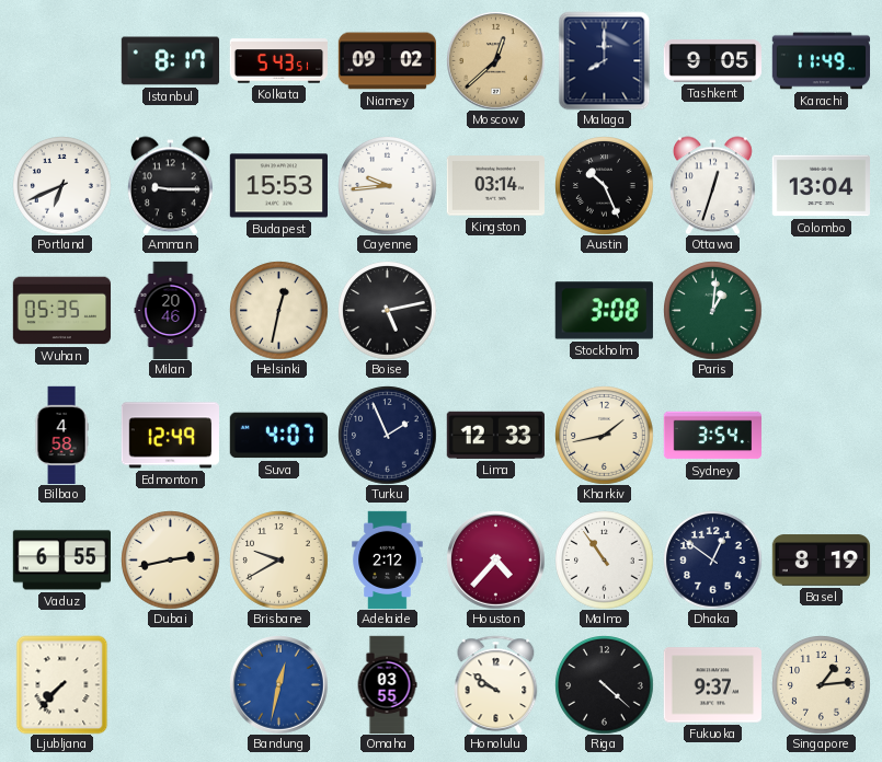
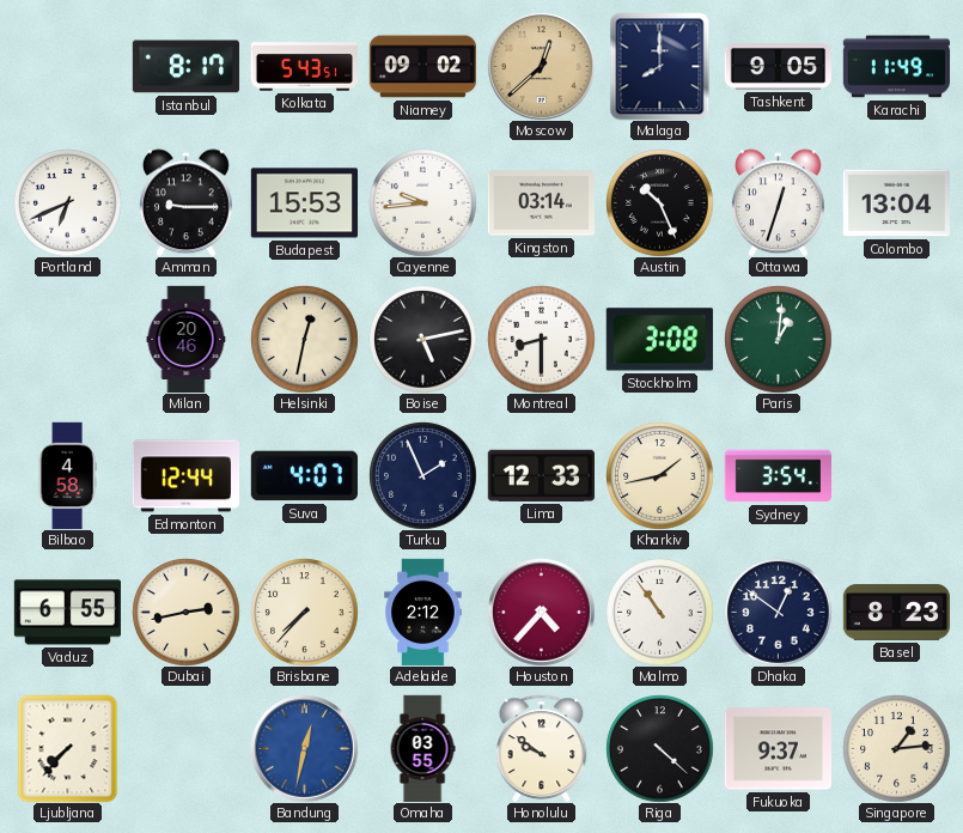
Wuhan: 05:35 -> none
Montreal: none -> 8:30
Edmonton: 12:49 -> 12:44
Brisbane: 9:40 -> 7:37
Basel: 8:19 -> 8:23
